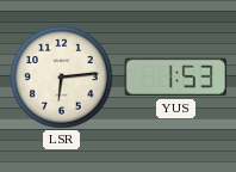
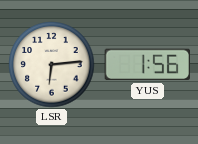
YUS: 1:53 -> 1:56
